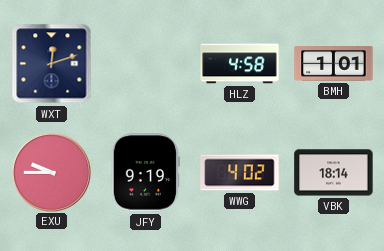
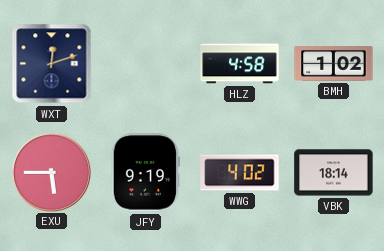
BMH: 1:01 -> 1:02
EXU: 9:45 -> 5:45
